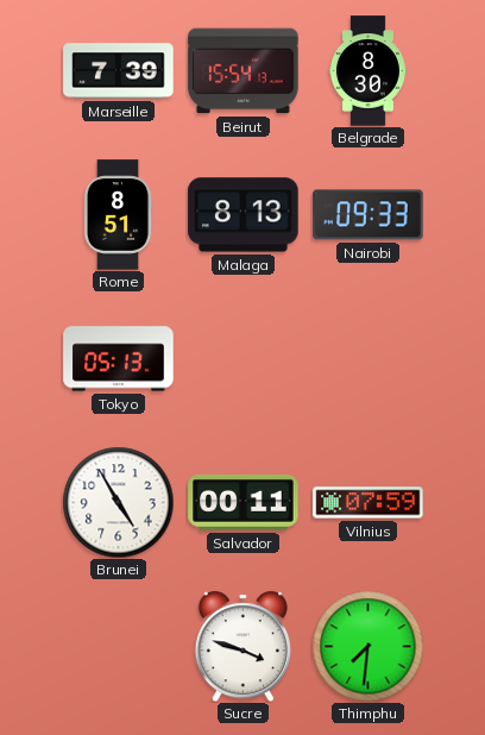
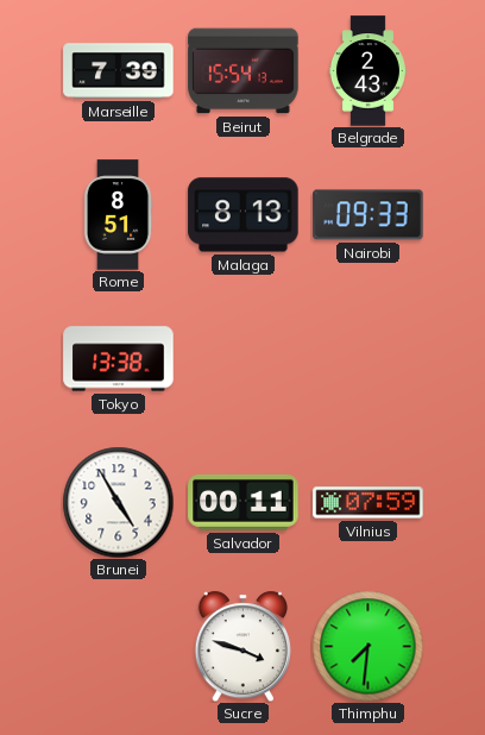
Belgrade: 8:30 -> 2:43
Tokyo: 05:13 -> 13:38
